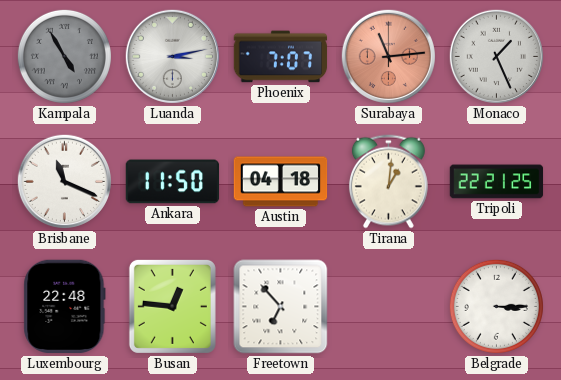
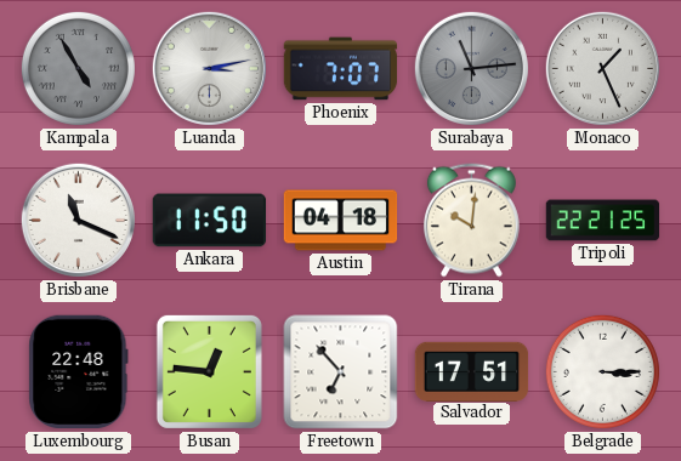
Surabaya dial: salmon -> grey
Tirana: 1:01 -> 10:01
Salvador: none -> 17:51
